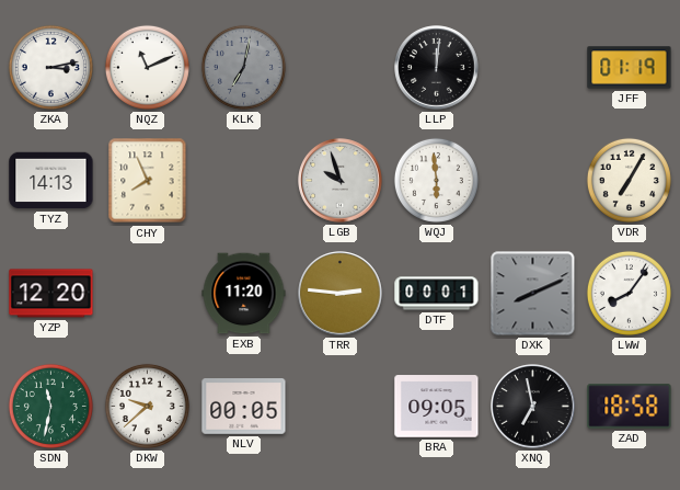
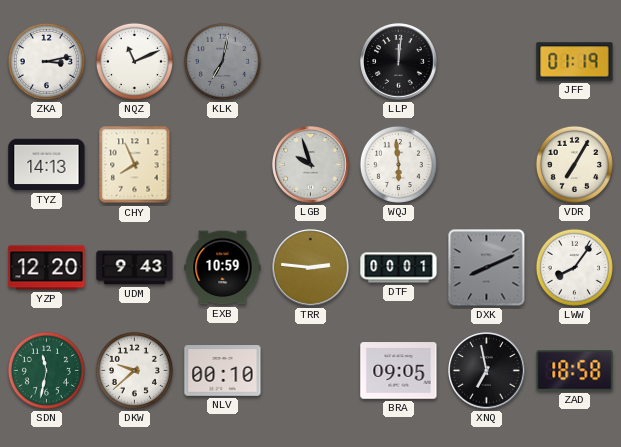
UDM: none -> 9:43
EXB: 11:20 -> 10:59
NLV: 00:05 -> 00:10
